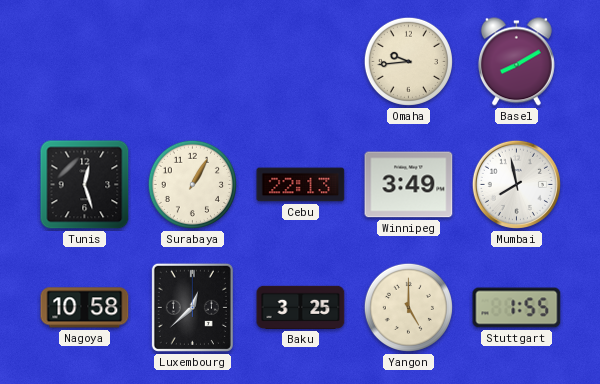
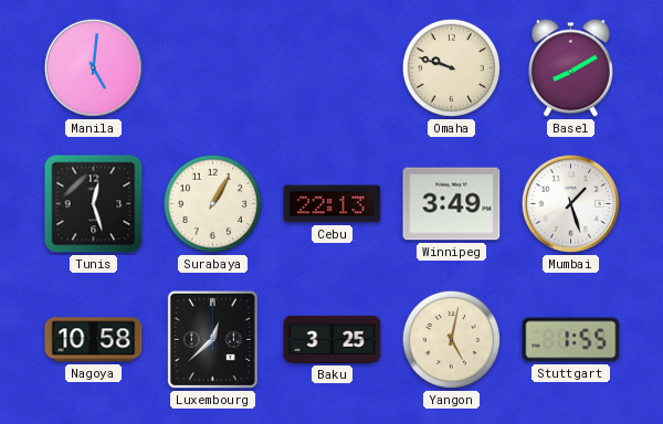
Manila: none -> 5:01
Omaha: 9:44 -> 9:48
Mumbai: 7:58 -> 1:27
Yangon: 5:00 -> 5:02
